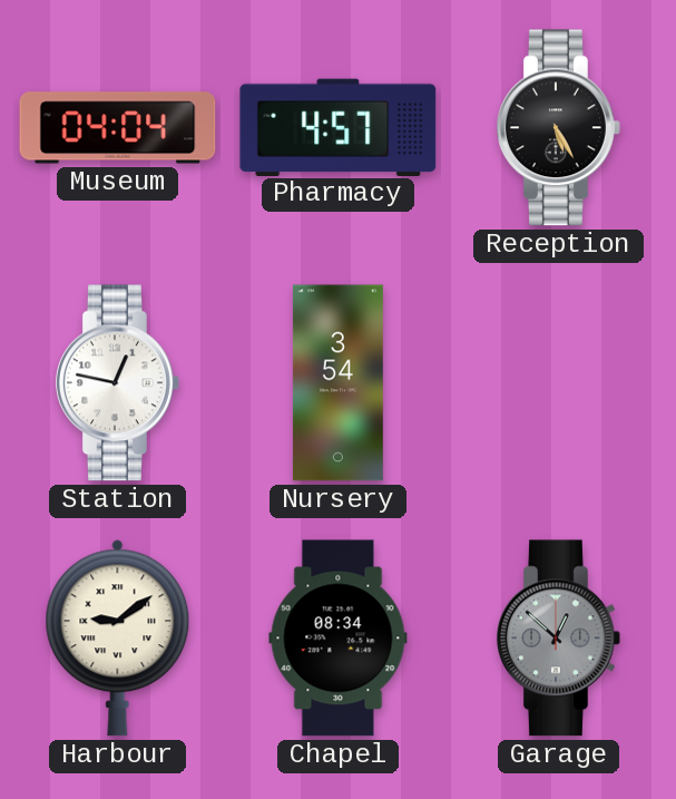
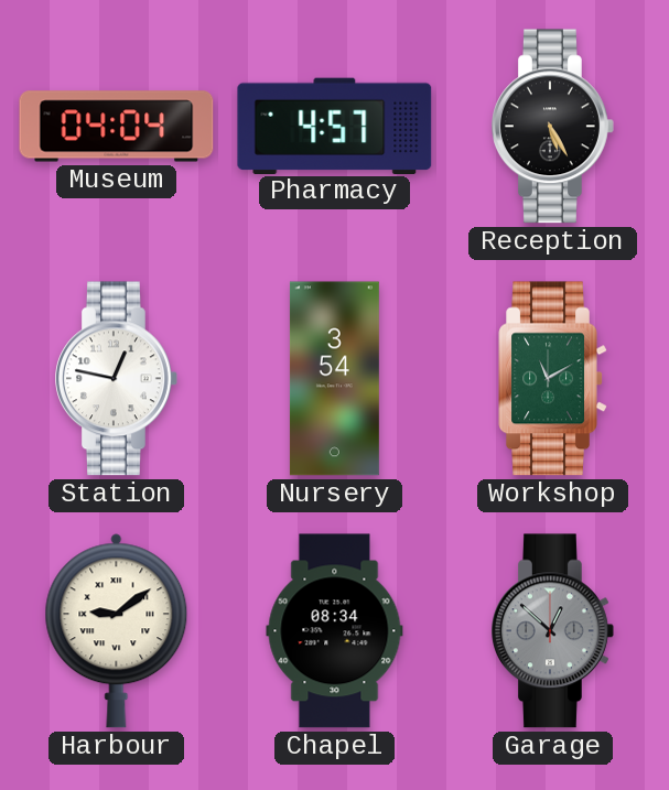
Workshop: none -> 11:10
